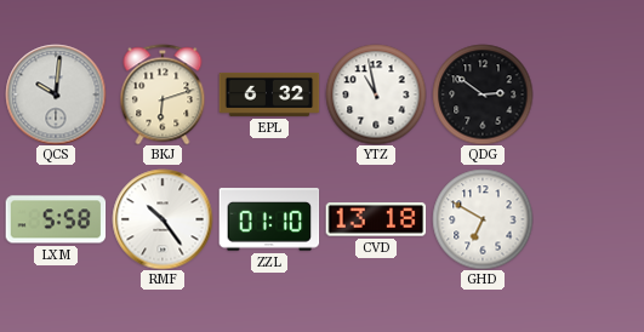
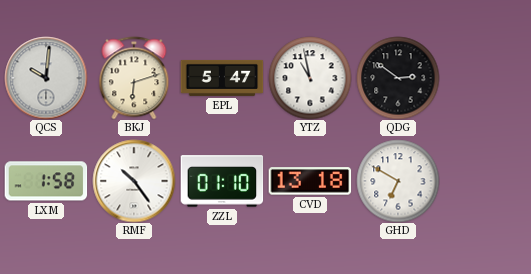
EPL: 6:32 -> 5:47
LXM: 5:58 -> 1:58
